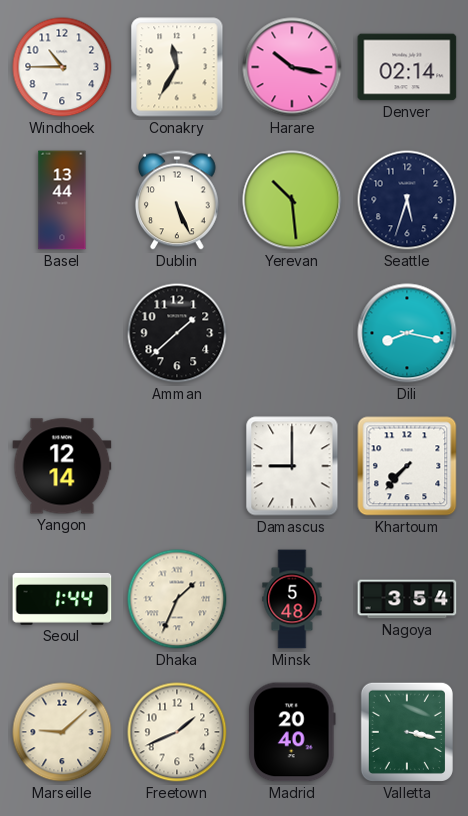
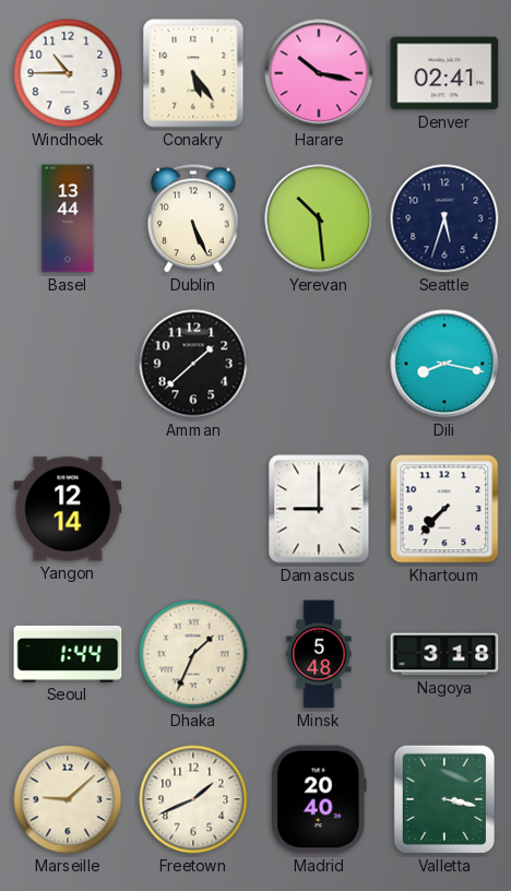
Conakry: 11:35 -> 5:24
Denver: 02:14 -> 02:41
Nagoya: 3:54 -> 3:18
